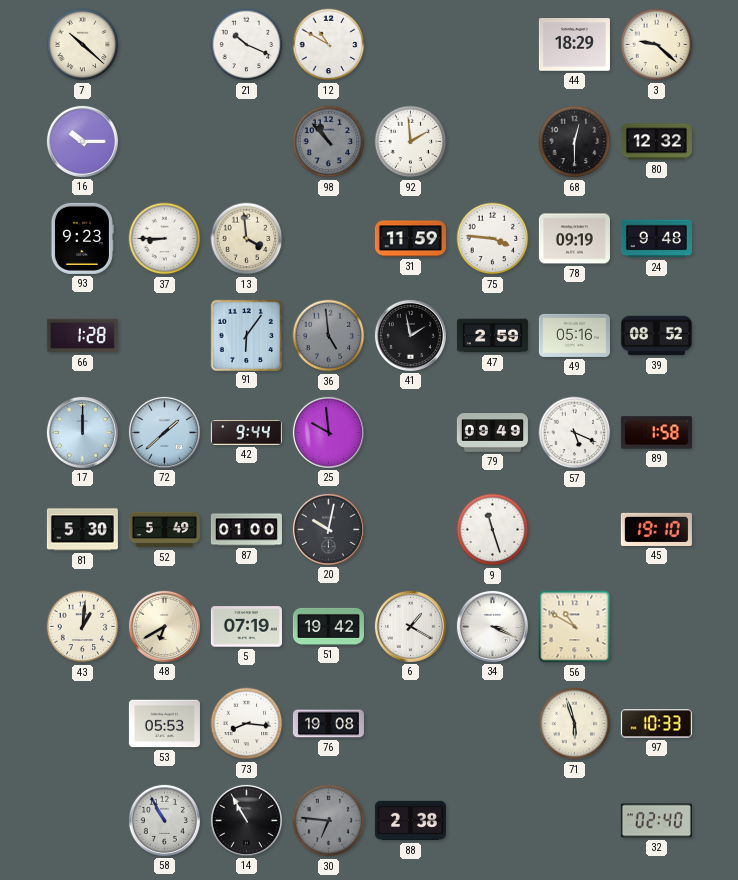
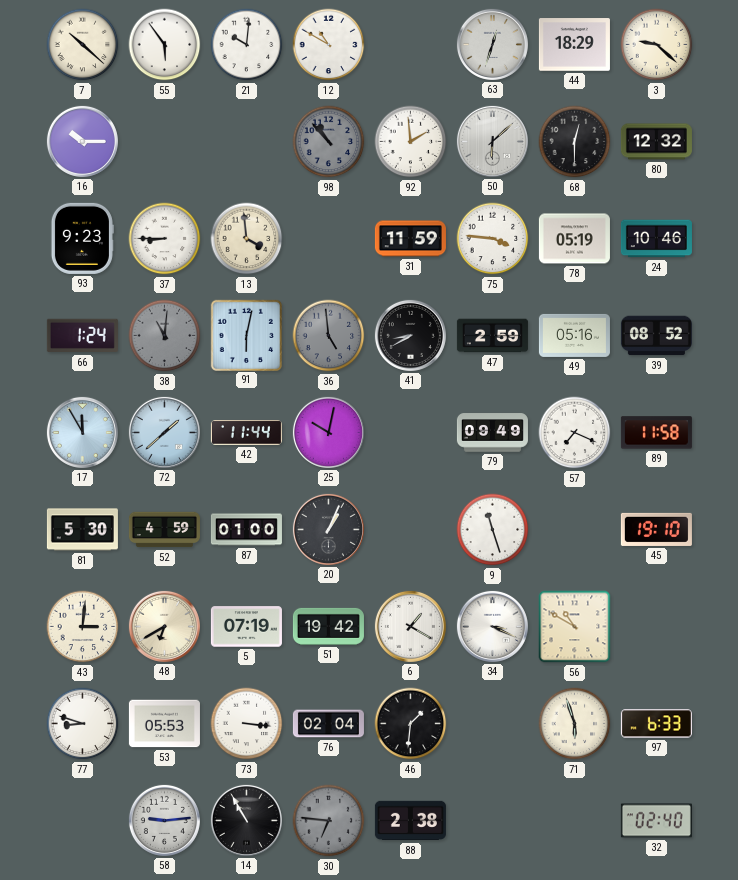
55: none -> 5:54
21: 10:19 -> 10:01
63: none -> 12:33
50: none -> 6:08
78: 09:19 -> 05:19
24: 9:48 -> 10:46
66: 1:28 -> 1:24
38: none -> 11:01
91: 6:06 -> 6:02
41: 1:58 -> 8:40
17: 12:00 -> 11:55
42: 9:44 -> 11:44
25: 9:59 -> 10:02
57: 5:19 -> 7:19
89: 1:58 -> 11:58
52: 5:49 -> 4:59
20: 10:02 -> 1:04
43: 1:01 -> 3:01
77: none -> 8:48
73: 8:16 -> 3:16
76: 19:08 -> 02:04
46: none -> 1:31
97: 10:33 -> 6:33
58: 10:55 -> 9:14
